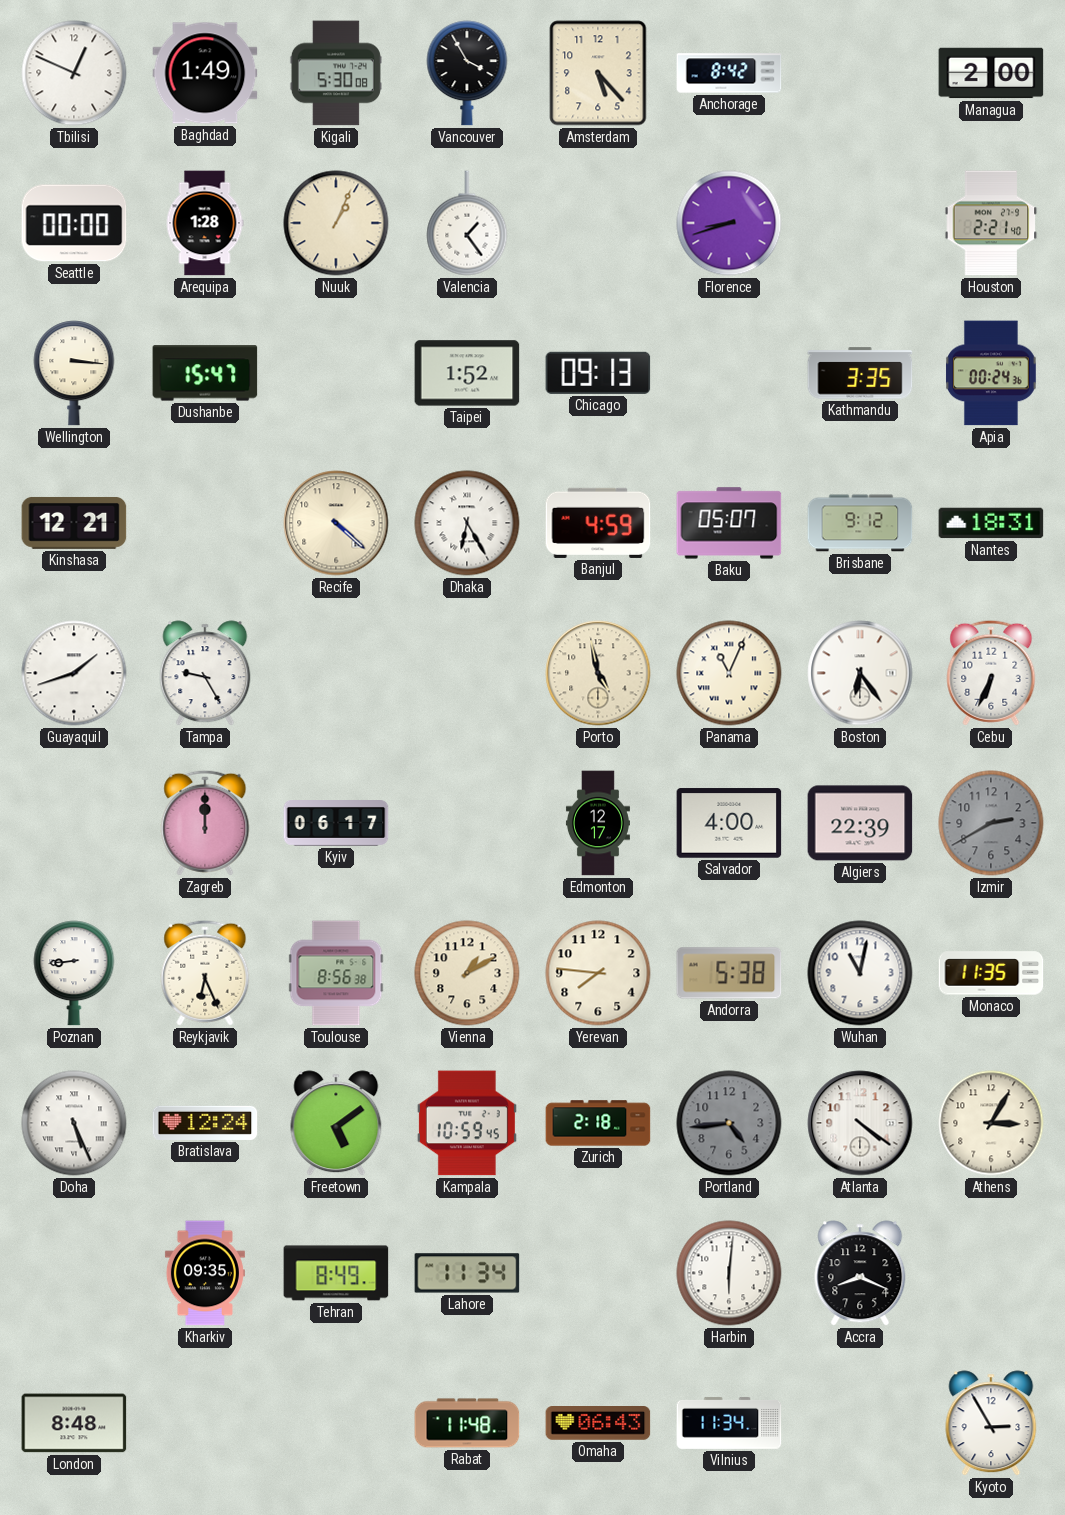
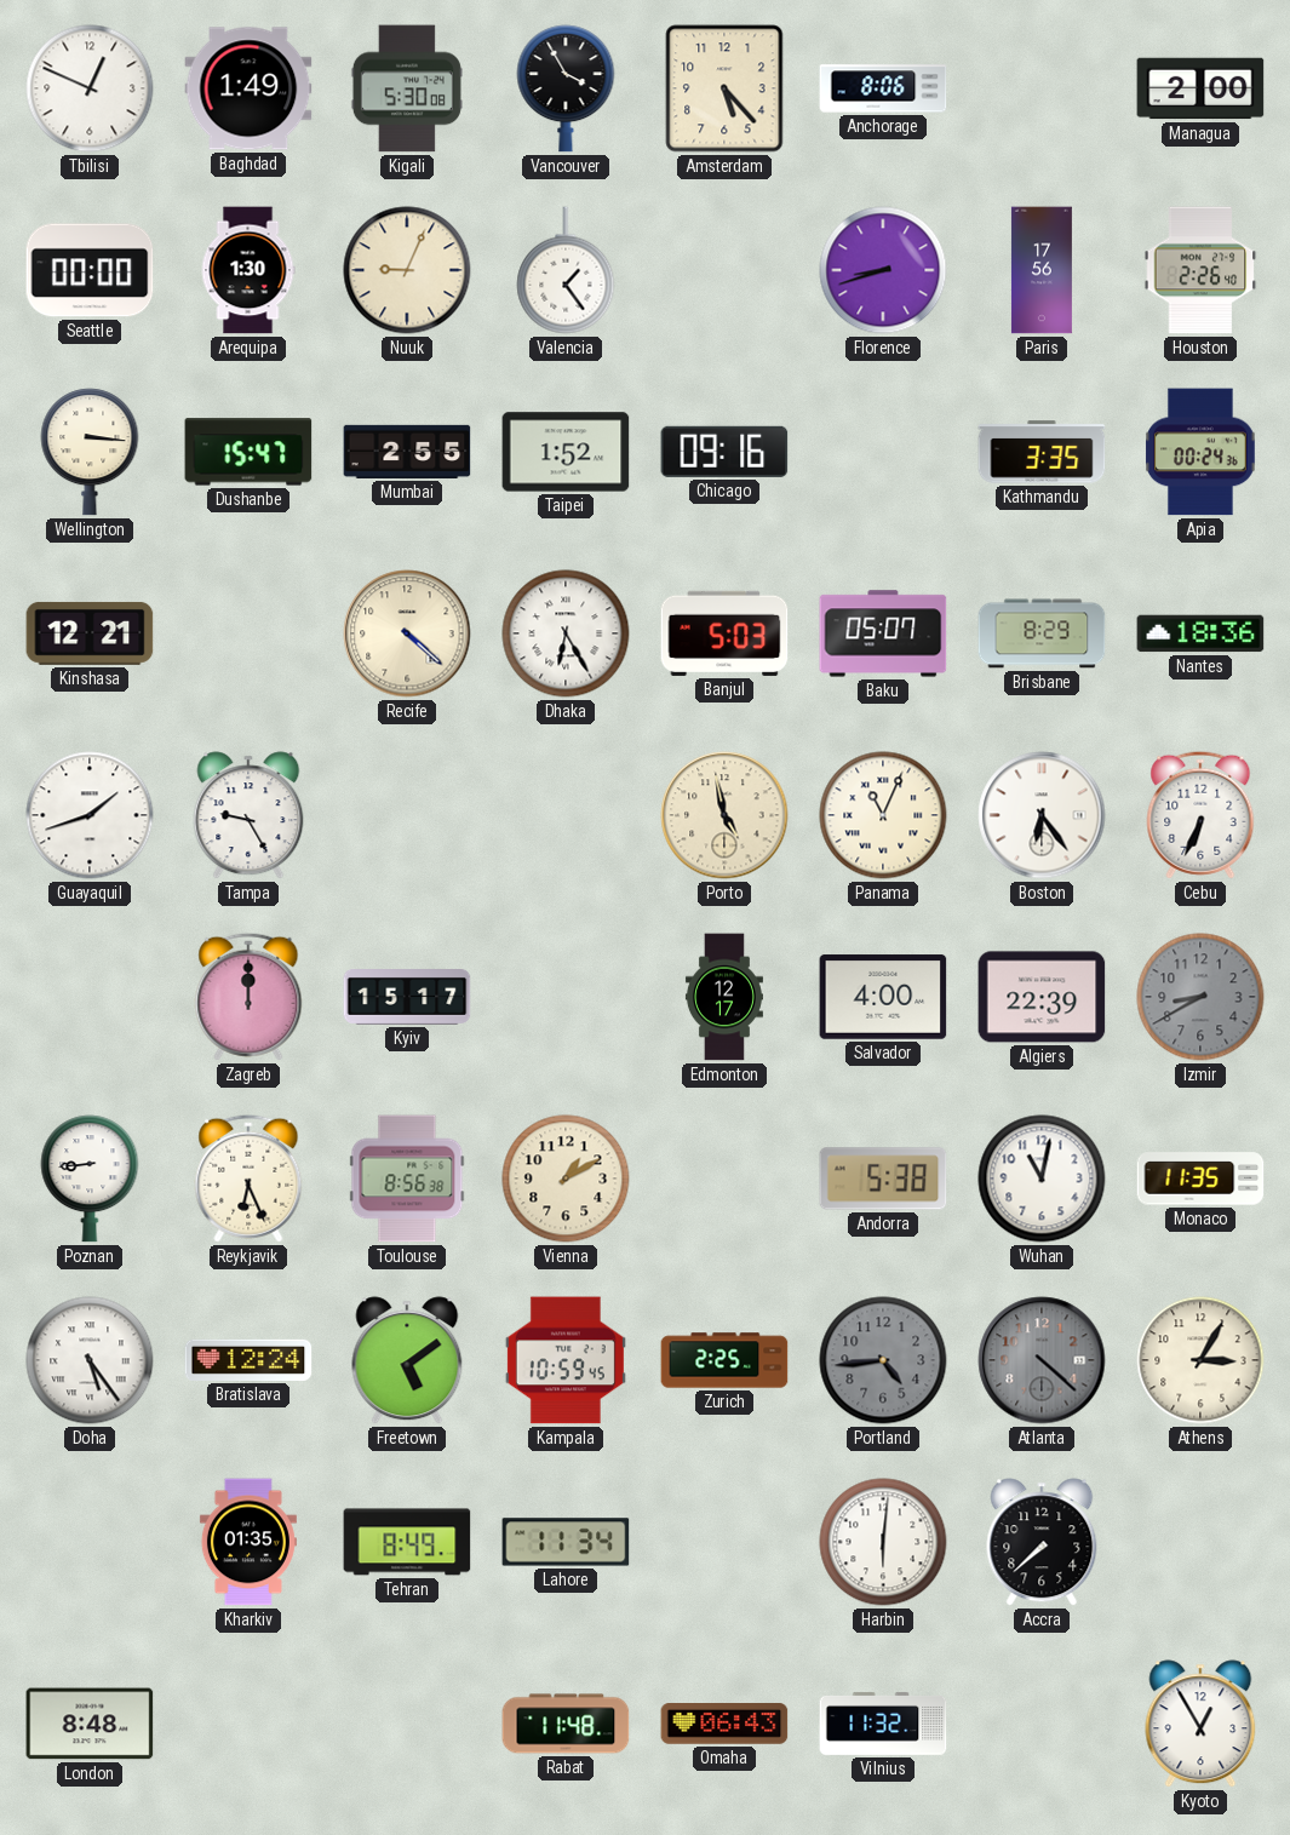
Anchorage: 8:42 -> 8:06
Arequipa: 1:28 -> 1:30
Nuuk: 1:04 -> 9:04
Paris: none -> 17:56
Houston: 2:21 -> 2:26
Mumbai: none -> 2:55
Chicago: 09:13 -> 09:16
Banjul: 4:59 -> 5:03
Brisbane: 9:12 -> 8:29
Nantes: 18:31 -> 18:36
Kyiv: 06:17 -> 15:17
Izmir: 2:40 -> 8:40
Yerevan: 7:46 -> none
Doha: 5:26 -> 5:24
Zurich: 2:18 -> 2:25
Atlanta: 4:21 -> 4:22
Atlanta dial: white -> grey
Kharkiv: 09:35 -> 01:35
Accra: 8:19 -> 7:38
Vilnius: 11:34 -> 11:32
Kyoto: 2:55 -> 12:55
